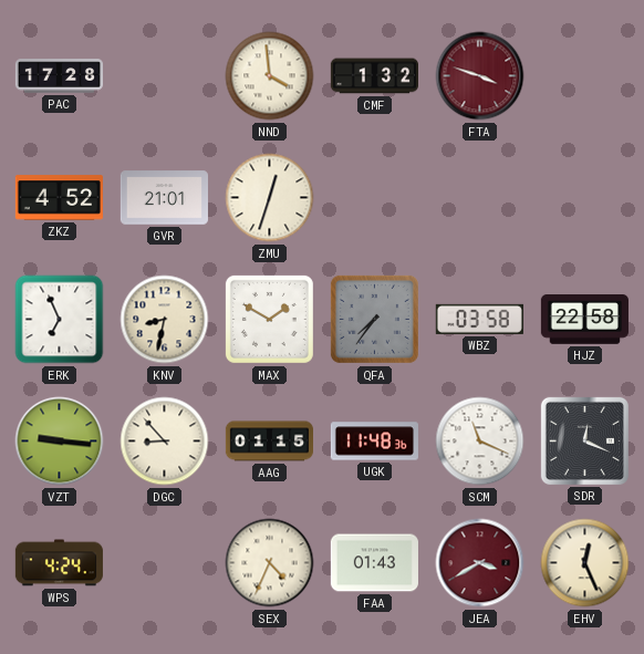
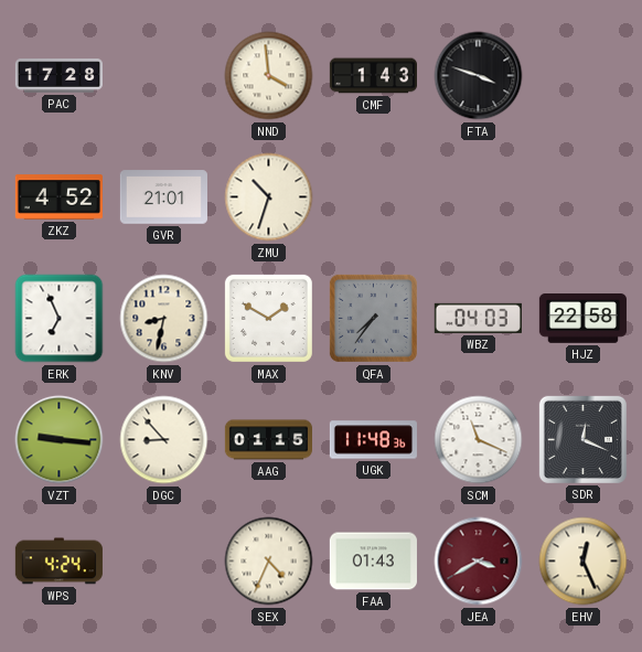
CMF: 1:32 -> 1:43
FTA dial: burgundy -> black
ZMU: 12:33 -> 10:33
WBZ: 03:58 -> 04:03
